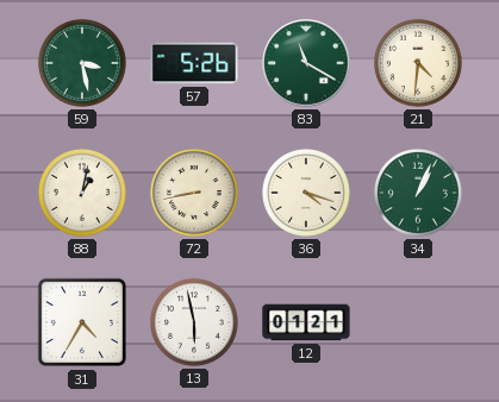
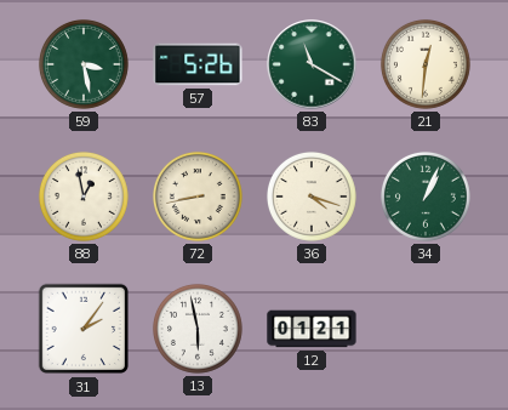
21: 4:31 -> 12:31
88: 1:02 -> 12:58
31: 4:35 -> 2:06
